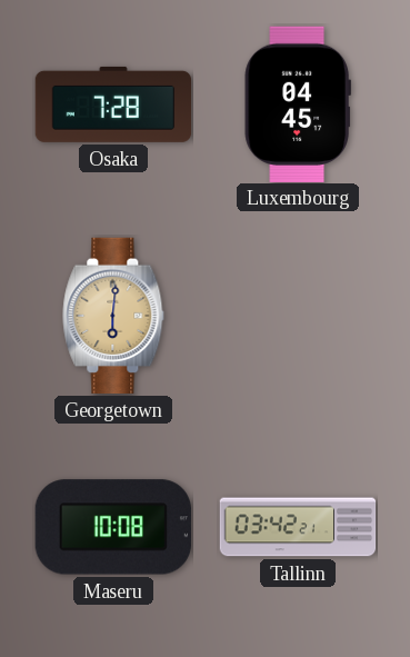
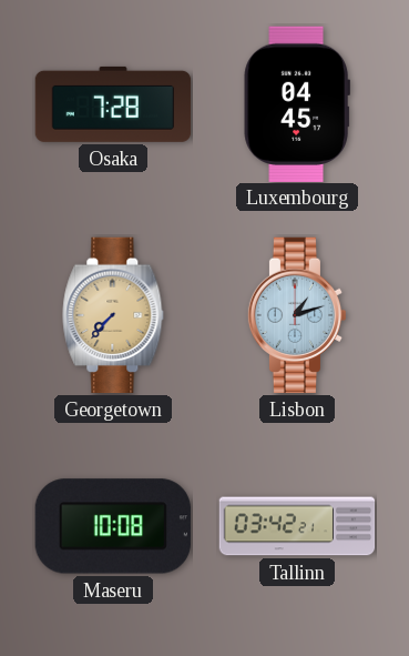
Georgetown: 6:01 -> 7:37
Lisbon: none -> 1:12
